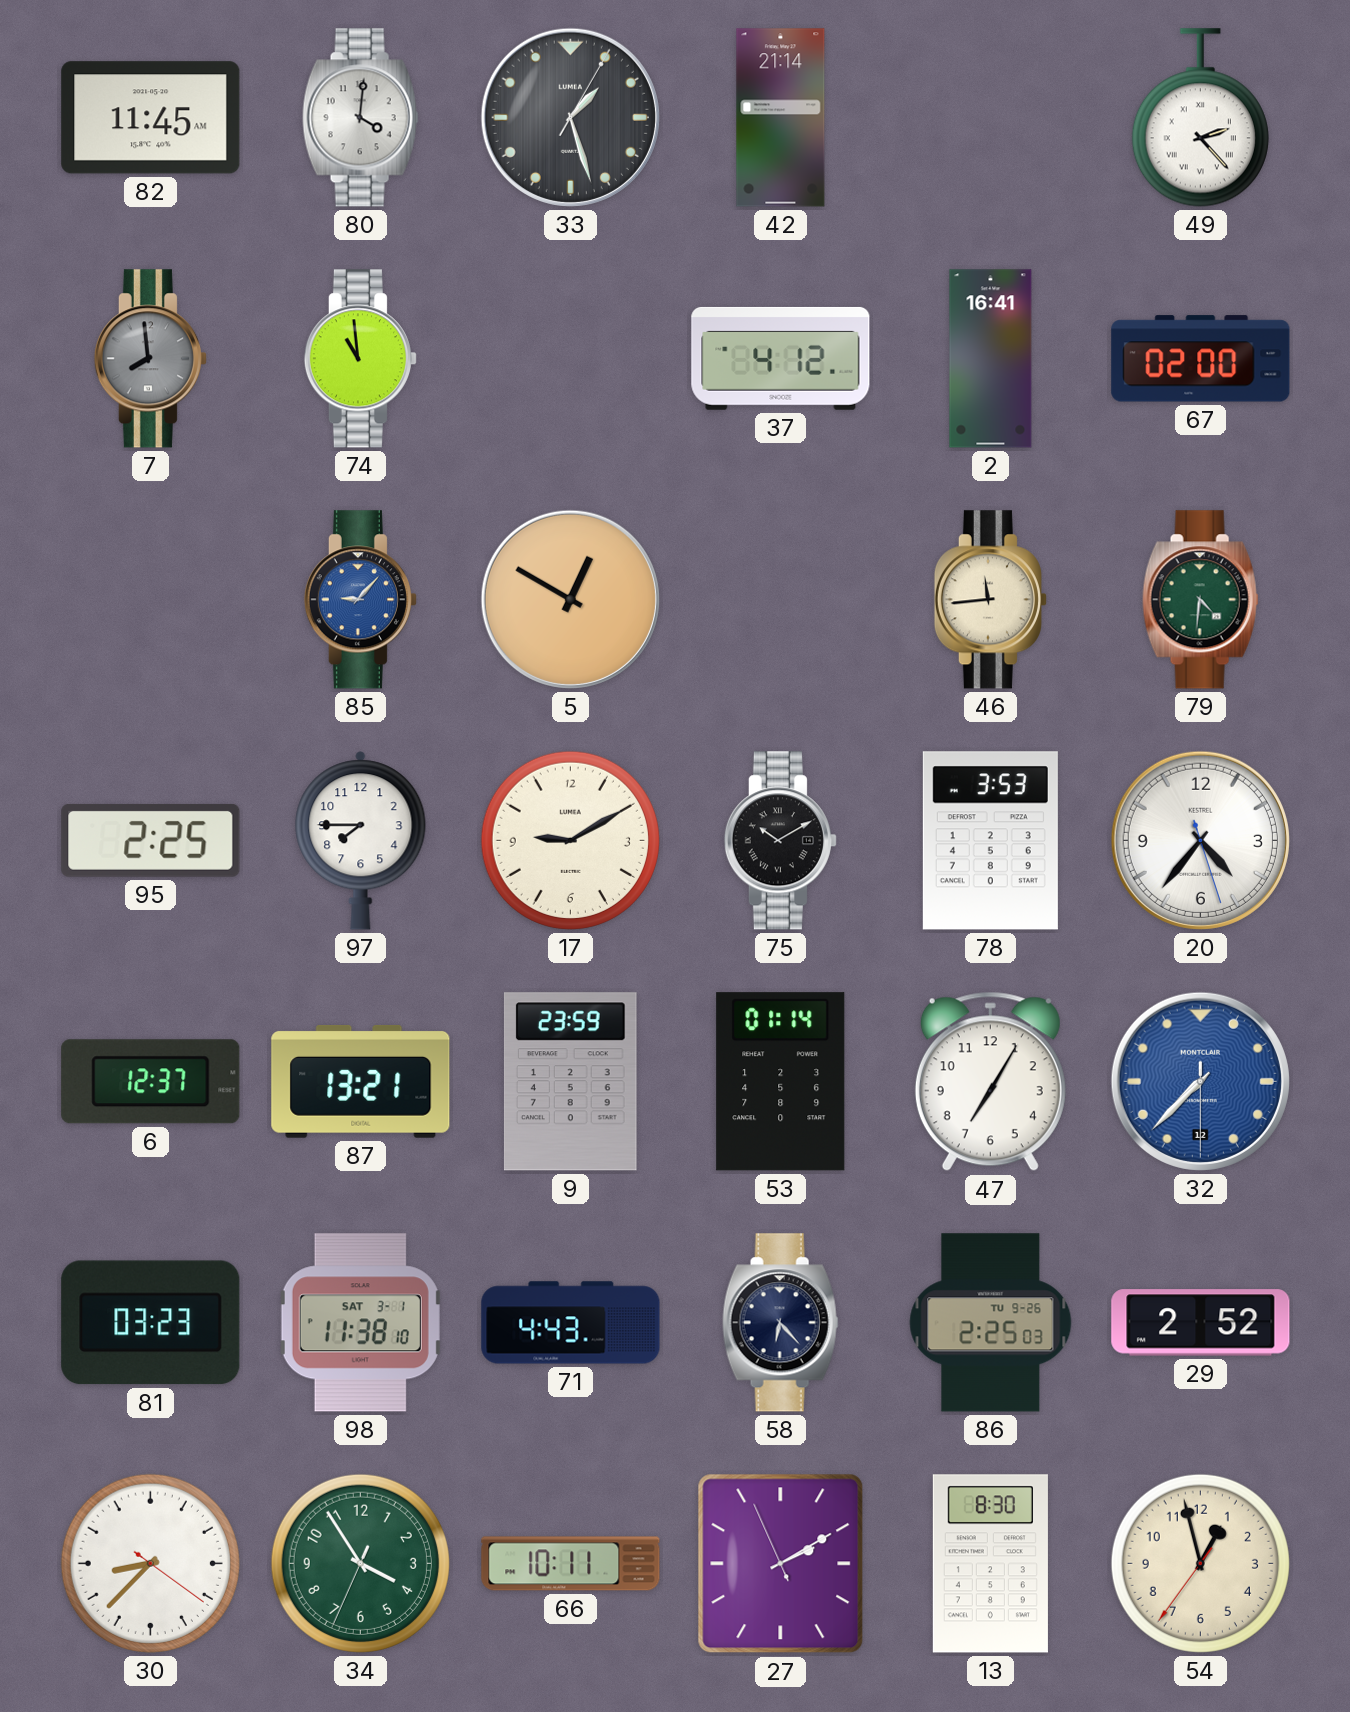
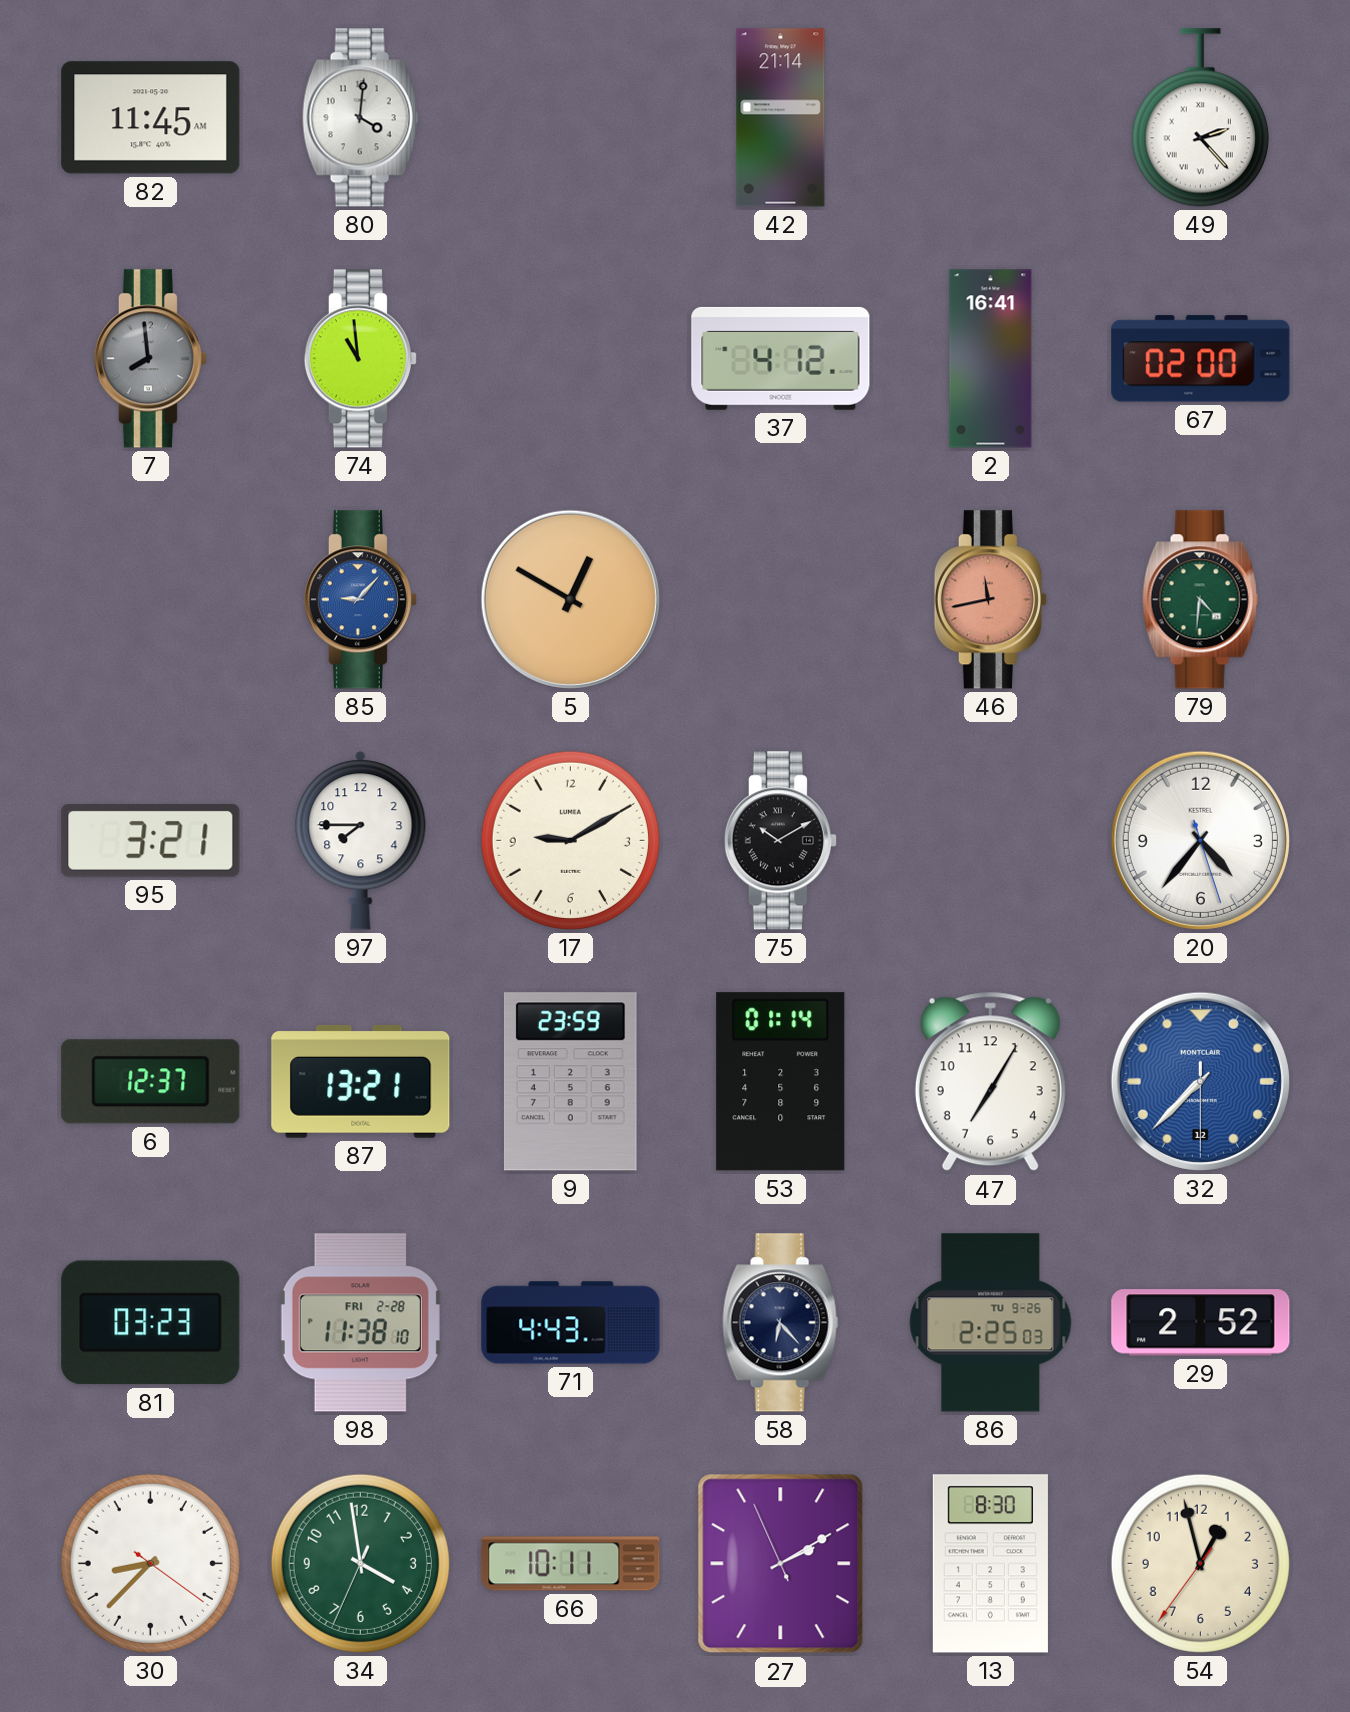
33: 1:27 -> none
46: 11:44 -> 11:43
46 dial: cream -> salmon
95: 2:25 -> 3:21
78: 3:53 -> none
98 date: SAT 3-1 -> FRI 2-28
34: 3:54 -> 3:58
